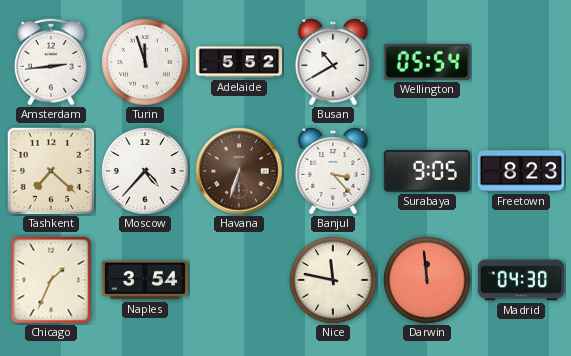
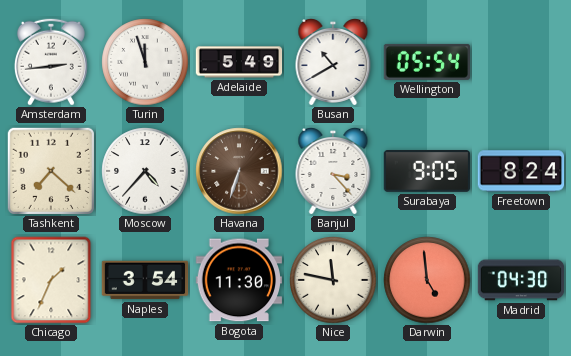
Adelaide: 5:52 -> 5:49
Freetown: 8:23 -> 8:24
Bogota: none -> 11:30
Darwin: 11:59 -> 4:59
